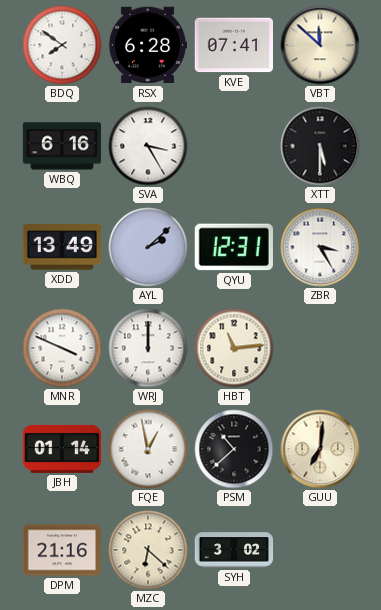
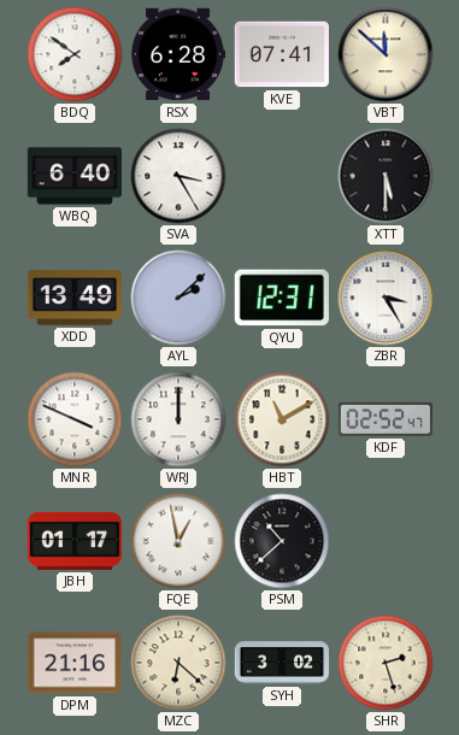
WBQ: 6:16 -> 6:40
HBT: 11:14 -> 11:10
KDF: none -> 02:52
JBH: 01:14 -> 01:17
GUU: 7:01 -> none
SHR: none -> 2:27
